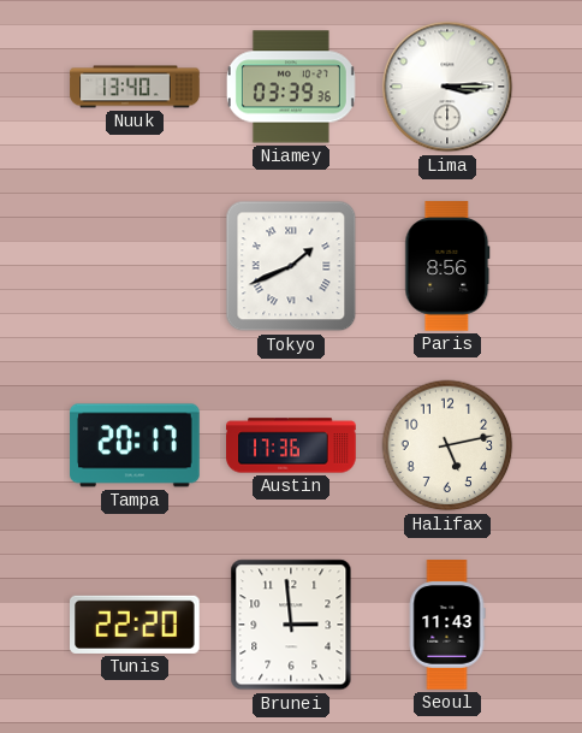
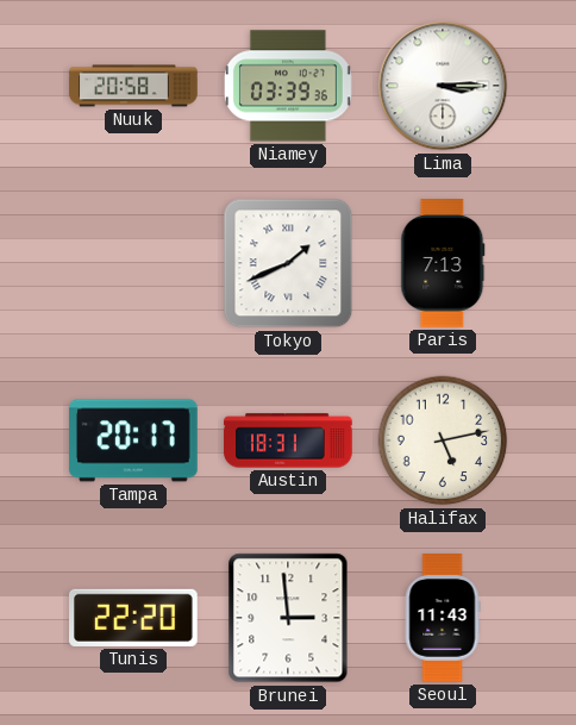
Nuuk: 13:40 -> 20:58
Paris: 8:56 -> 7:13
Austin: 17:36 -> 18:31
